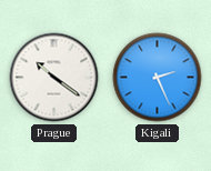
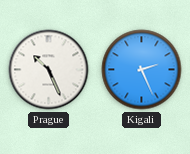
Prague: 10:21 -> 10:26
